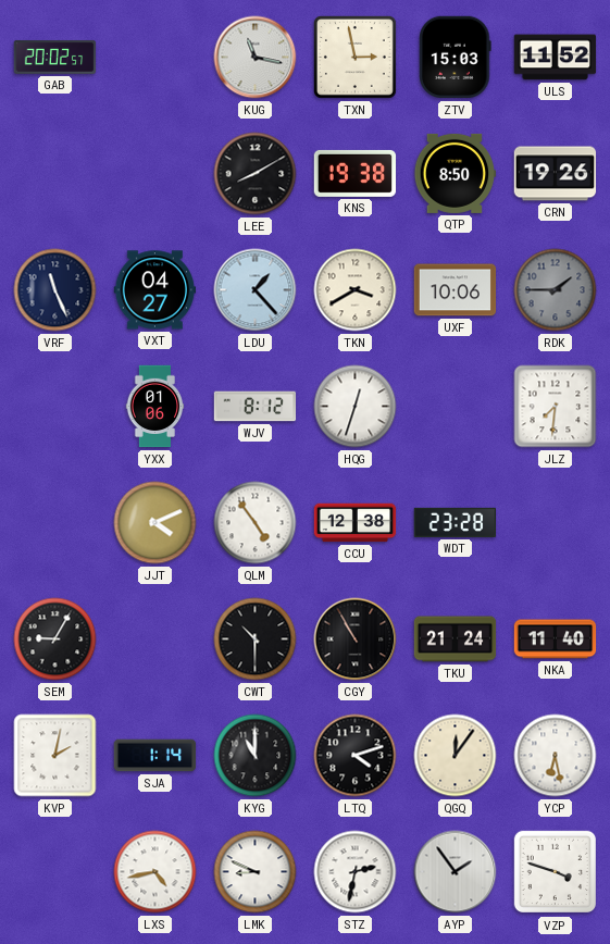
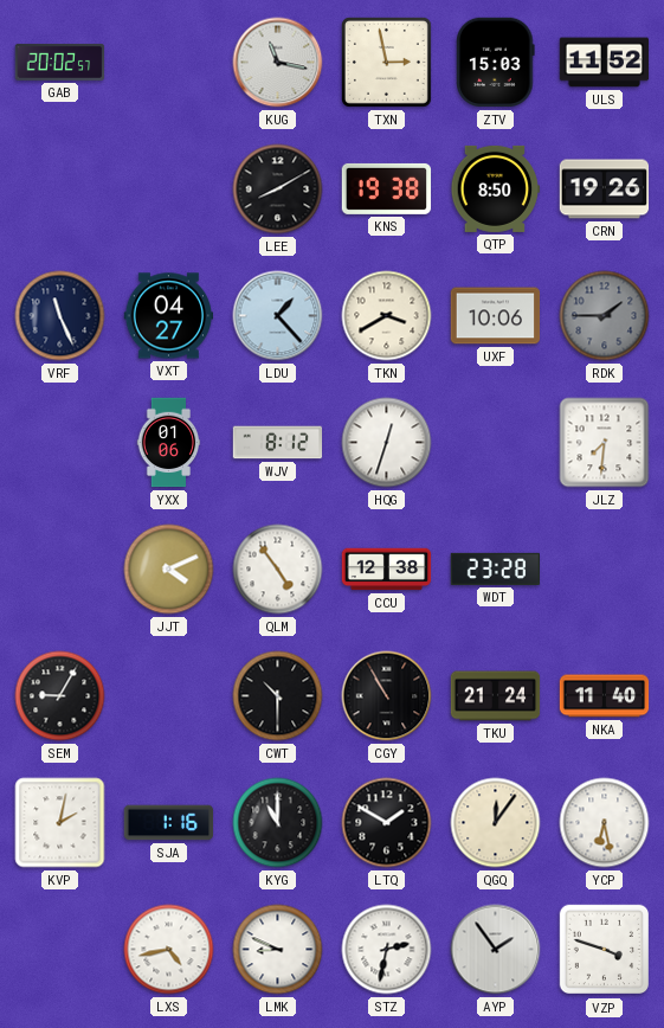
SJA: 1:14 -> 1:16
LTQ: 4:12 -> 1:50
